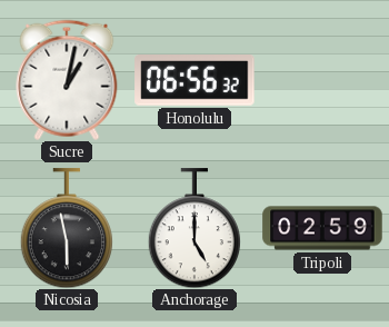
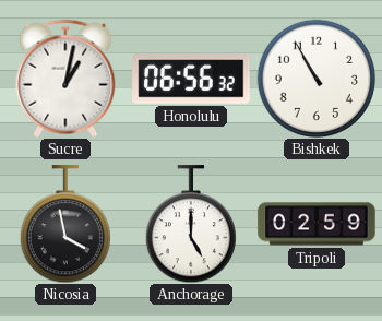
Bishkek: none -> 10:55
Nicosia: 5:58 -> 3:58
